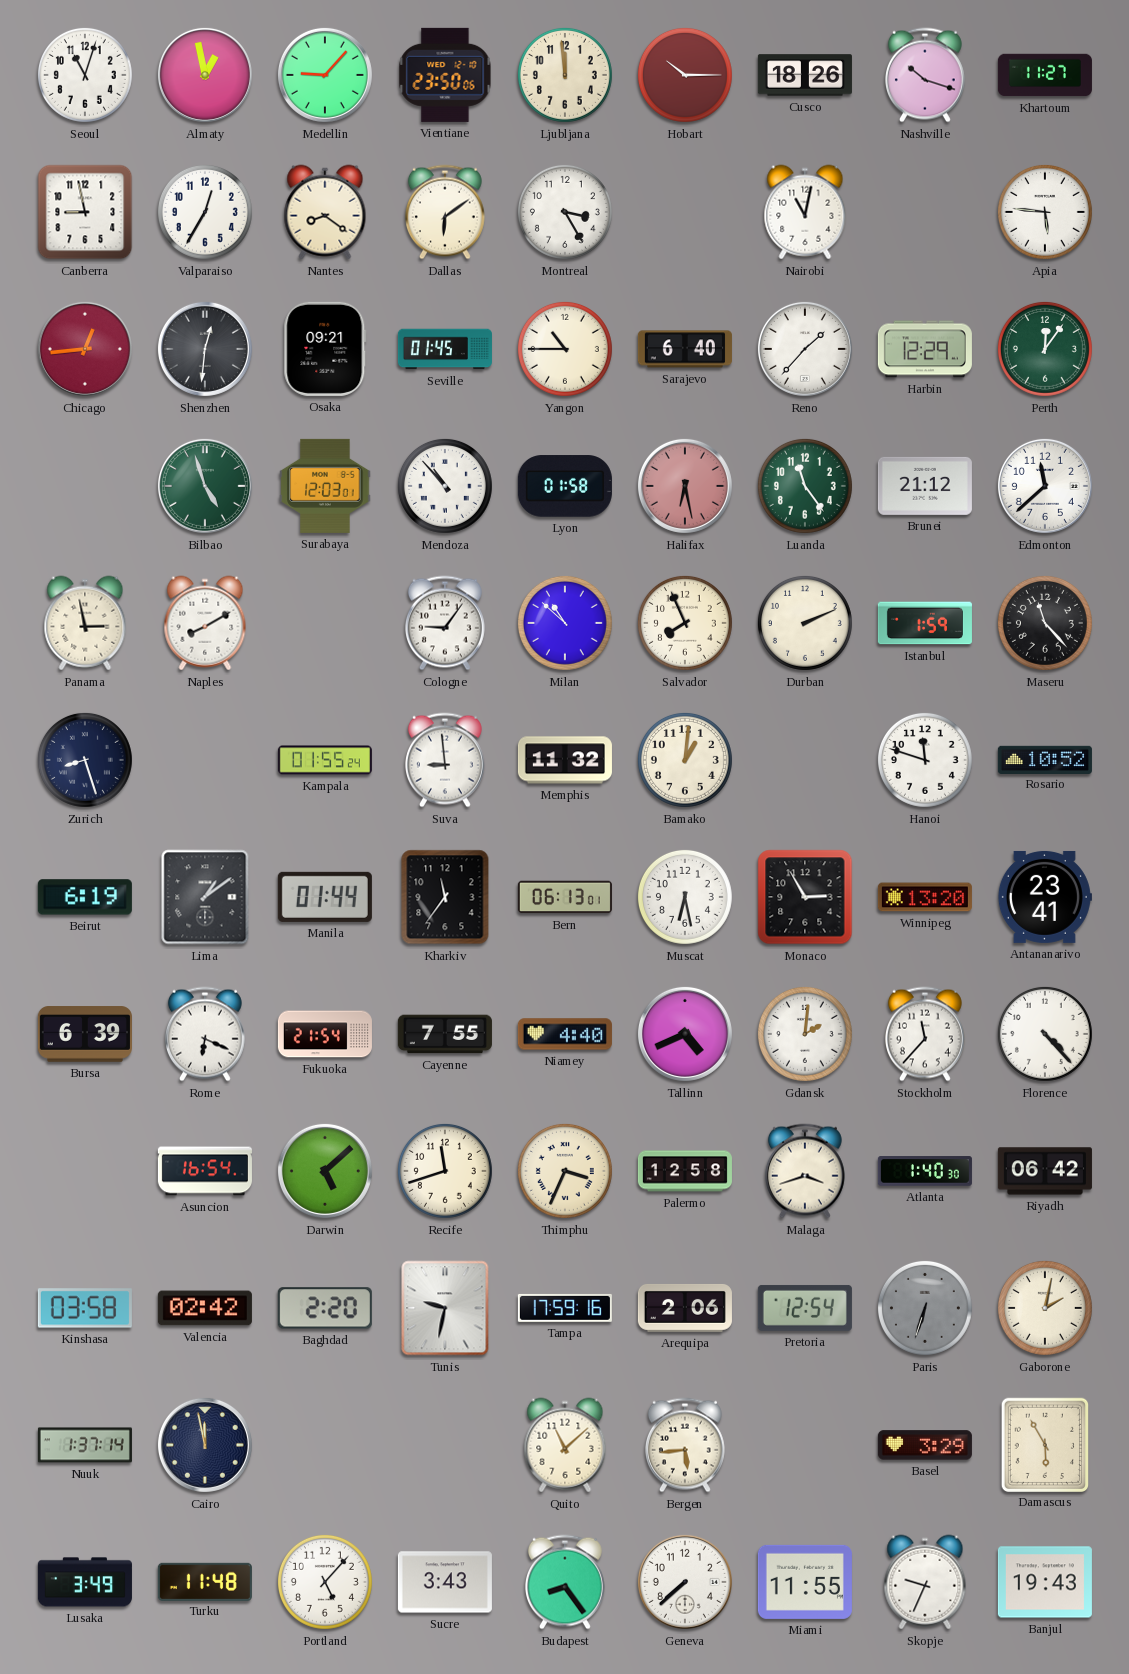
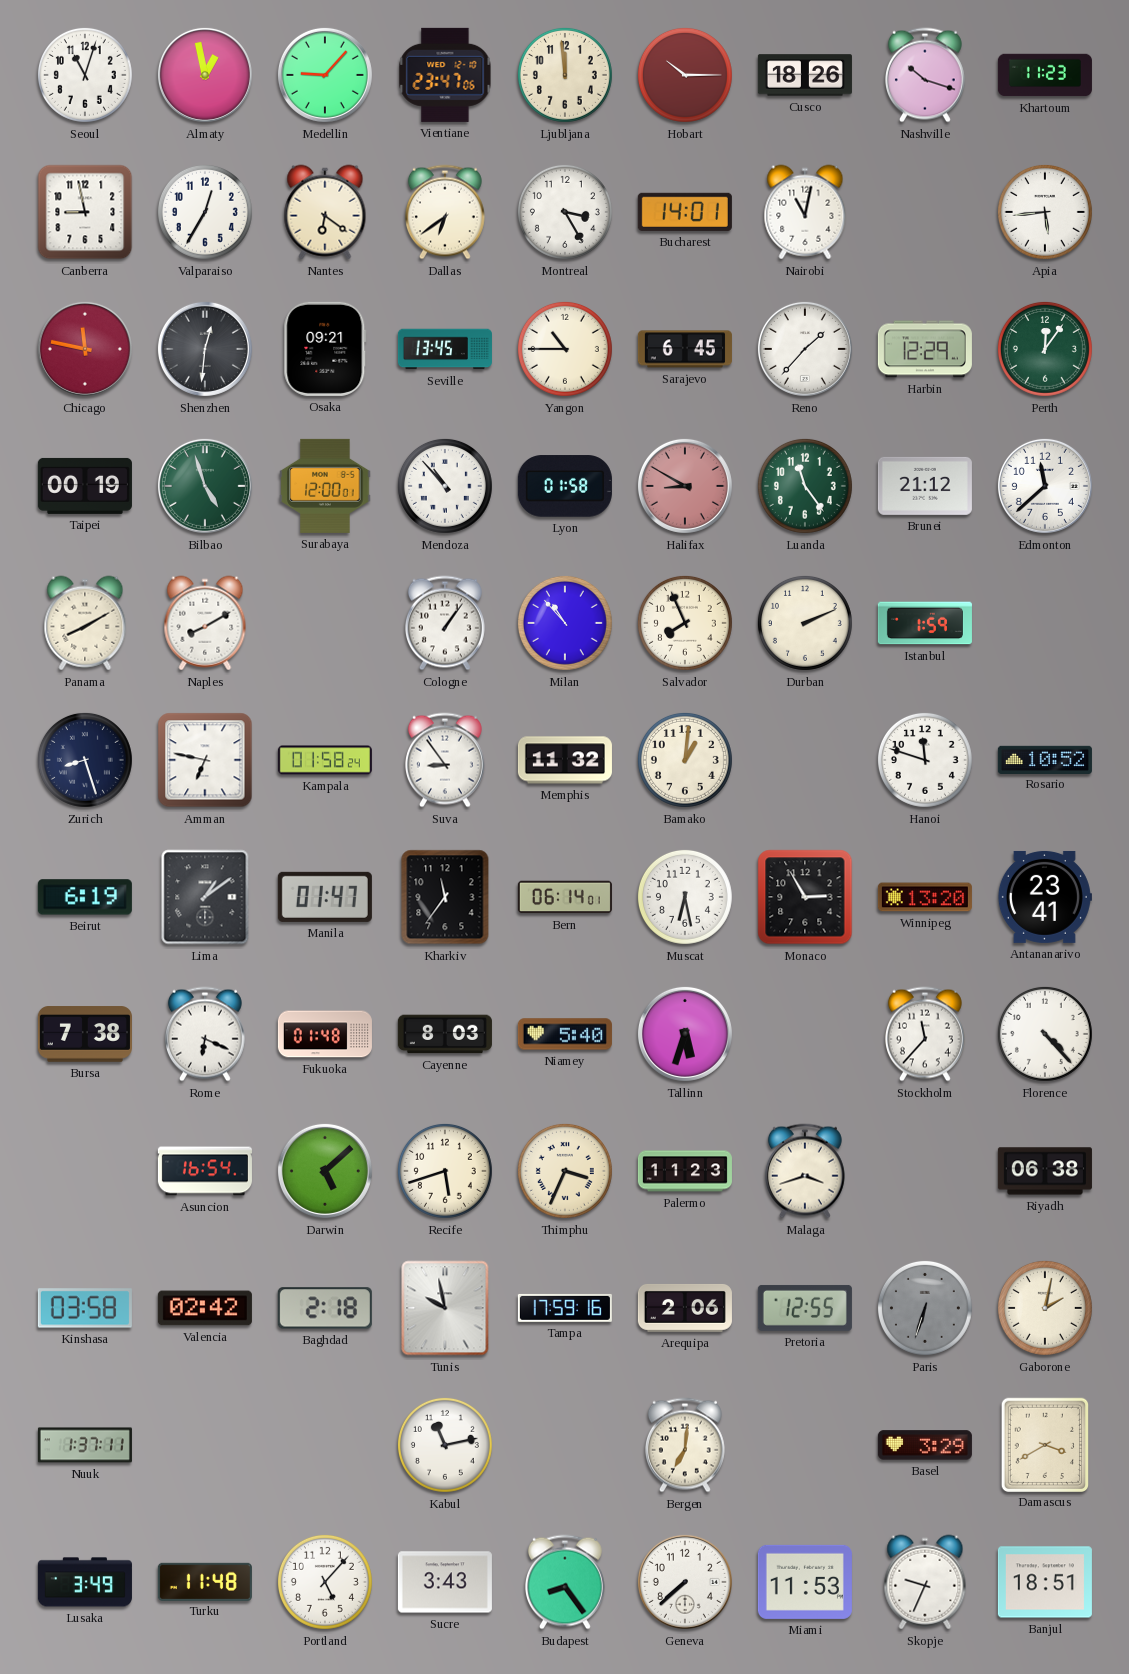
Vientiane: 23:50 -> 23:47
Khartoum: 11:27 -> 11:23
Nantes: 8:21 -> 6:21
Dallas: 6:09 -> 6:39
Bucharest: none -> 14:01
Apia: 5:46 -> 5:44
Chicago: 12:44 -> 11:47
Seville: 01:45 -> 13:45
Sarajevo: 6:40 -> 6:45
Taipei: none -> 00:19
Surabaya: 12:03 -> 12:00
Halifax: 6:28 -> 8:50
Panama: 2:58 -> 8:10
Cologne: 9:06 -> 1:06
Milan: 10:52 -> 10:53
Maseru: 11:23 -> none
Amman: none -> 6:47
Kampala: 01:55 -> 01:58
Suva: 8:59 -> 8:54
Manila: 01:44 -> 01:47
Bern: 06:13 -> 06:14
Bursa: 6:39 -> 7:38
Fukuoka: 21:54 -> 01:48
Cayenne: 7:55 -> 8:03
Niamey: 4:40 -> 5:40
Tallinn: 4:41 -> 5:33
Gdansk: 2:01 -> none
Recife: 11:42 -> 5:42
Palermo: 12:58 -> 11:23
Atlanta: 1:40 -> none
Riyadh: 06:42 -> 06:38
Baghdad: 2:20 -> 2:18
Tunis: 9:32 -> 9:58
Pretoria: 12:54 -> 12:55
Nuuk: 1:37:14 -> 1:37:11
Cairo: 11:58 -> none
Kabul: none -> 11:13
Quito: 11:08 -> none
Bergen: 5:44 -> 7:01
Damascus: 5:55 -> 3:40
Miami: 11:55 -> 11:53
Banjul: 19:43 -> 18:51
